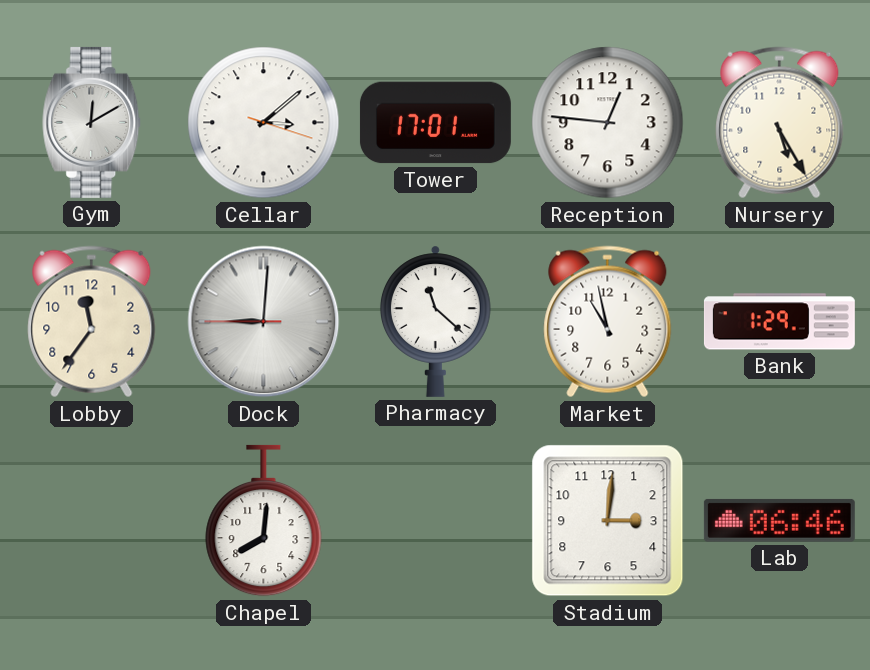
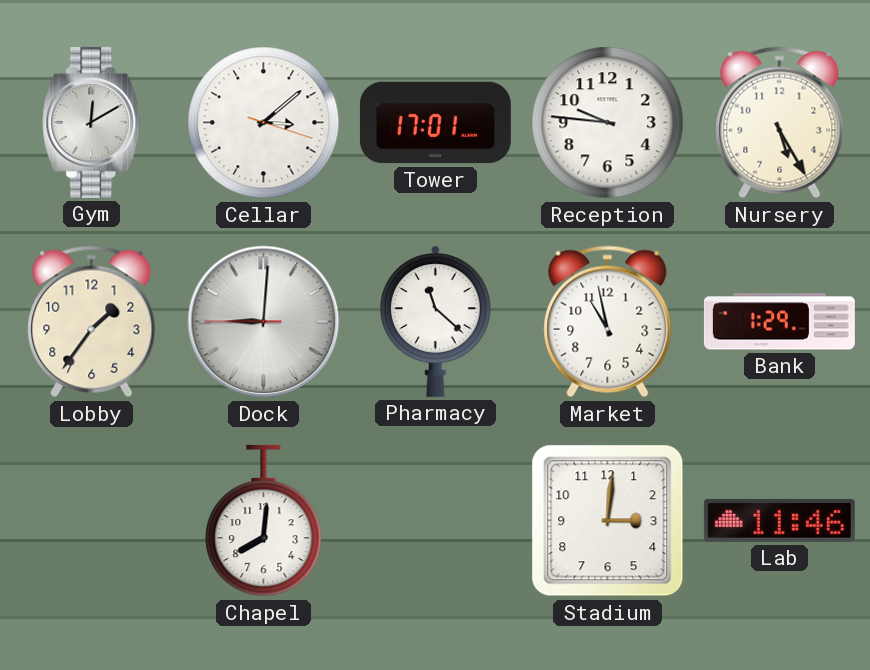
Reception: 12:46 -> 9:46
Lobby: 11:36 -> 1:36
Lab: 06:46 -> 11:46
